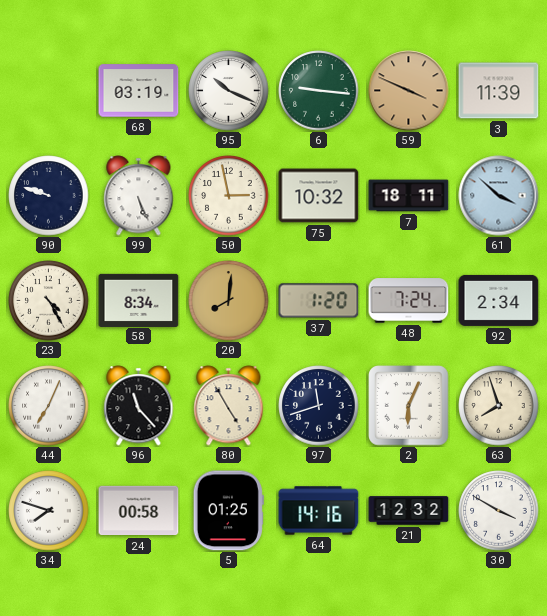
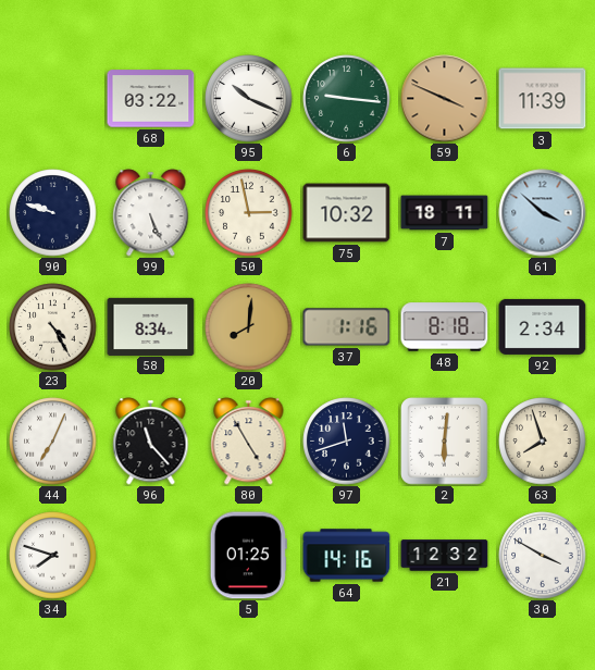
68: 03:19 -> 03:22
37: 1:20 -> 1:16
48: 7:24 -> 8:18
2: 6:04 -> 6:01
24: 00:58 -> none
